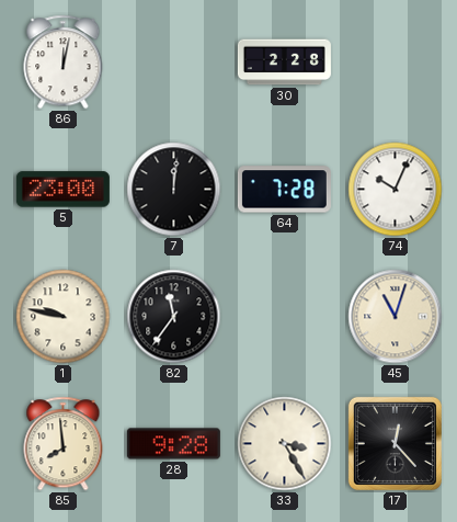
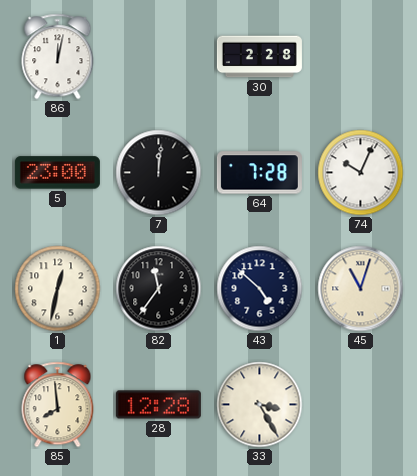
1: 9:47 -> 12:32
43: none -> 4:52
28: 9:28 -> 12:28
17: 12:23 -> none
